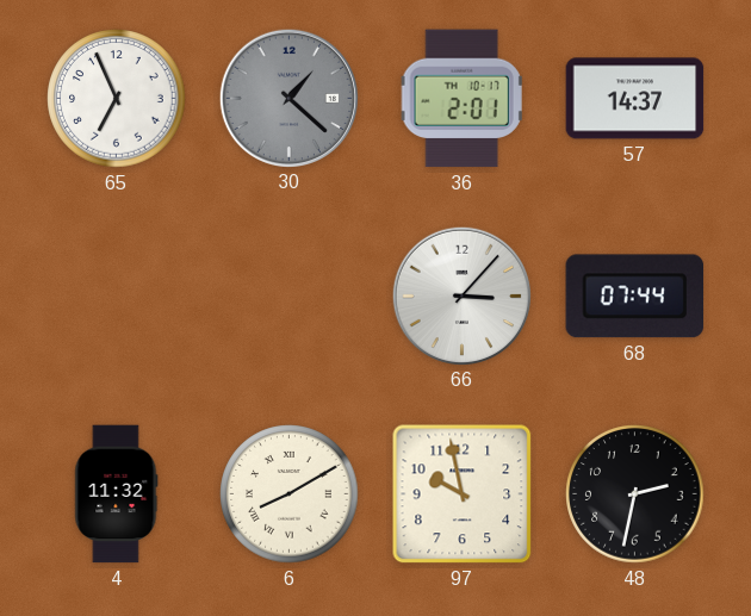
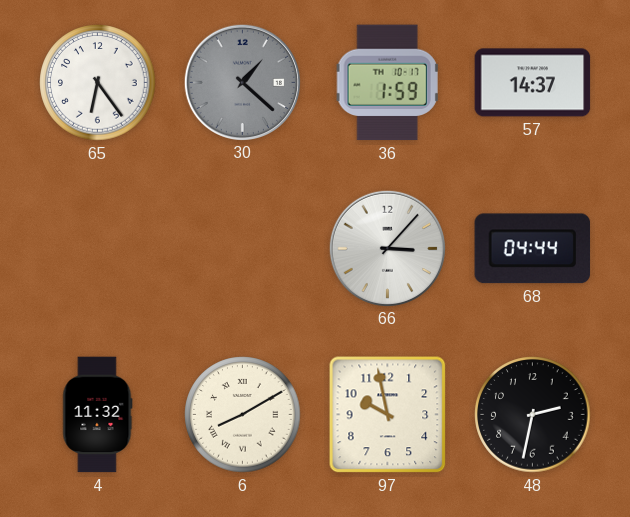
65: 6:56 -> 6:24
36: 2:01 -> 1:59
68: 07:44 -> 04:44
